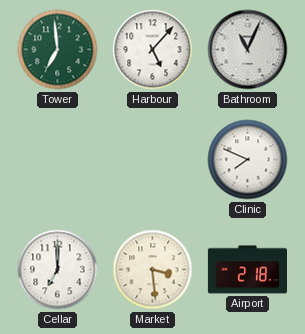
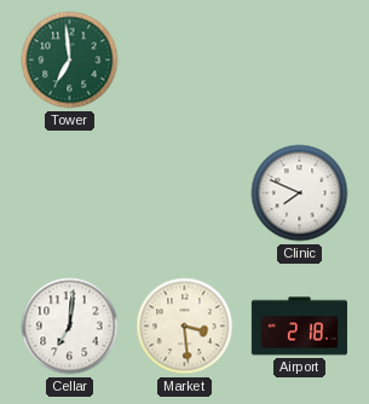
Harbour: 5:07 -> none
Bathroom: 11:04 -> none
Cellar: 7:00 -> 7:01
